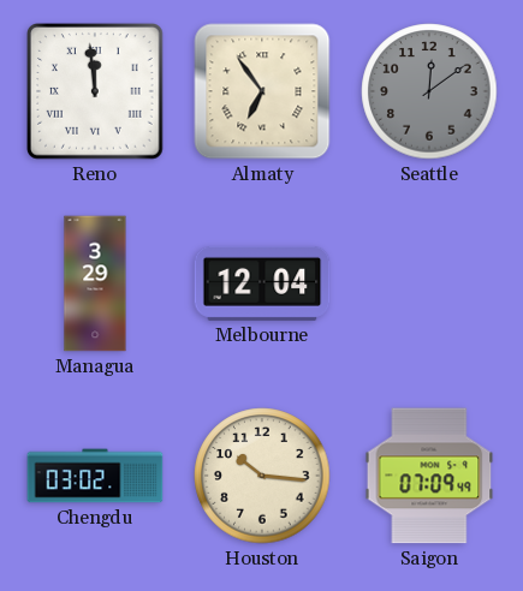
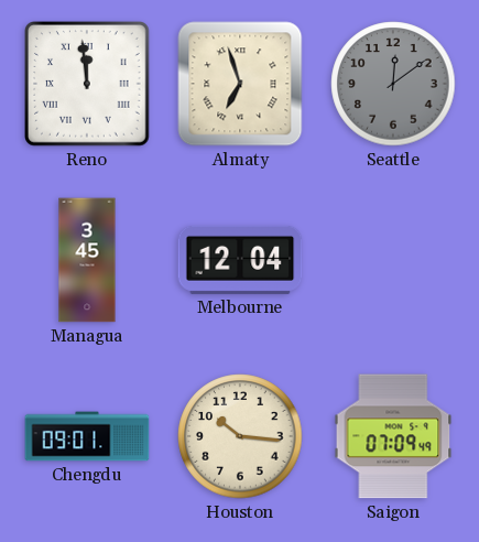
Almaty: 6:54 -> 6:57
Managua: 3:29 -> 3:45
Chengdu: 03:02 -> 09:01
